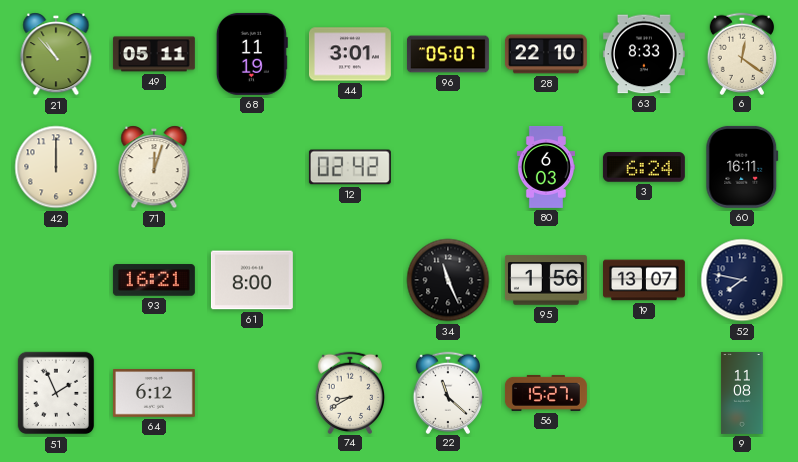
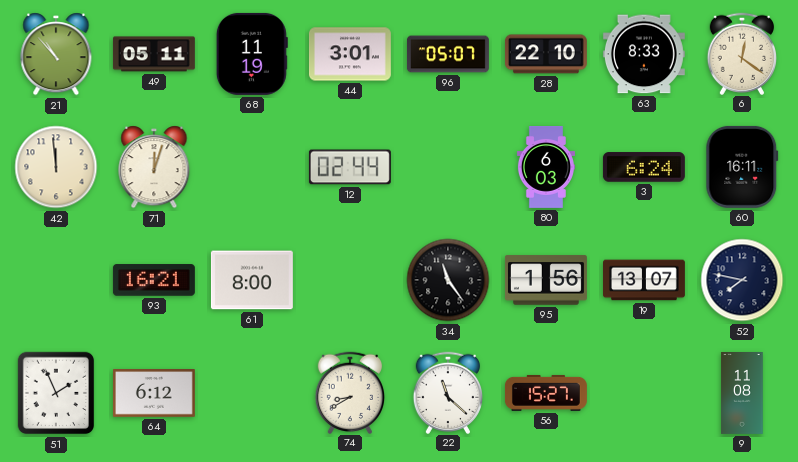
42: 12:00 -> 11:59
12: 02:42 -> 02:44
34: 11:26 -> 11:24
